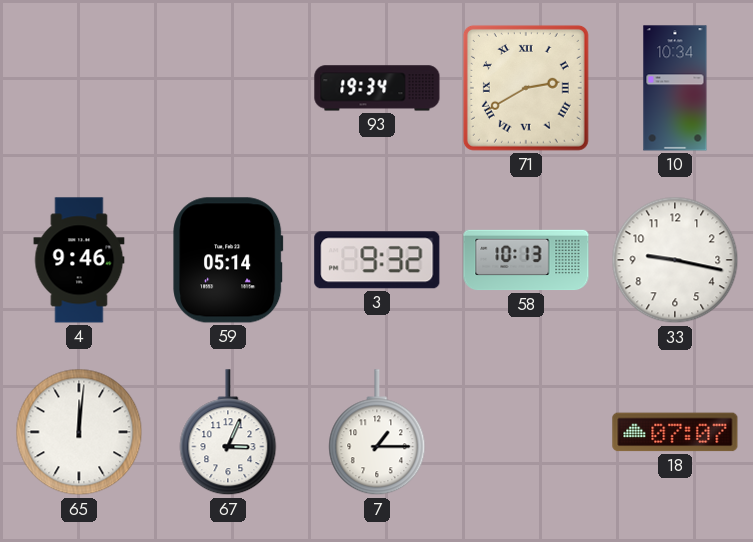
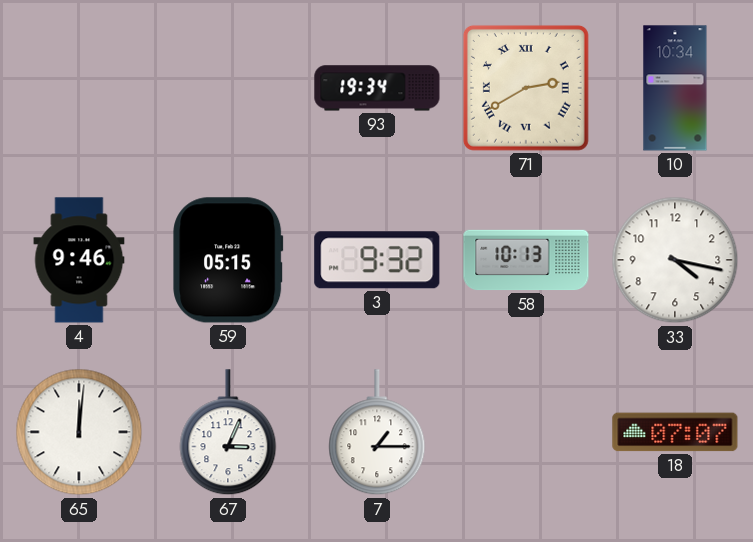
59: 05:14 -> 05:15
33: 9:17 -> 4:17
